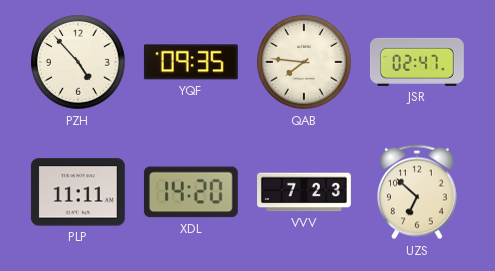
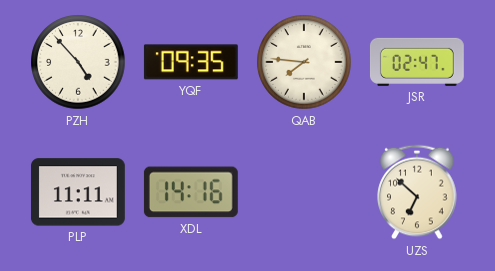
XDL: 14:20 -> 14:16
VVV: 7:23 -> none
